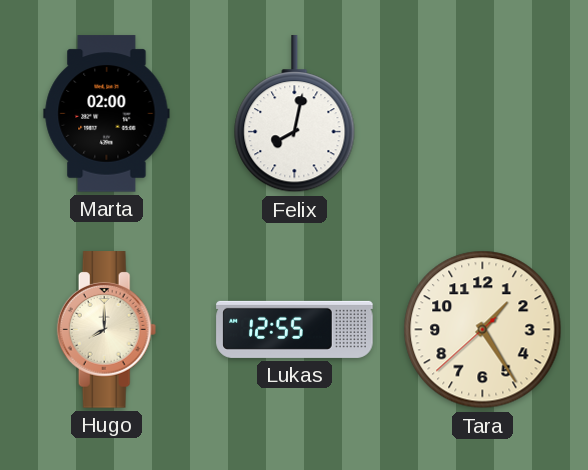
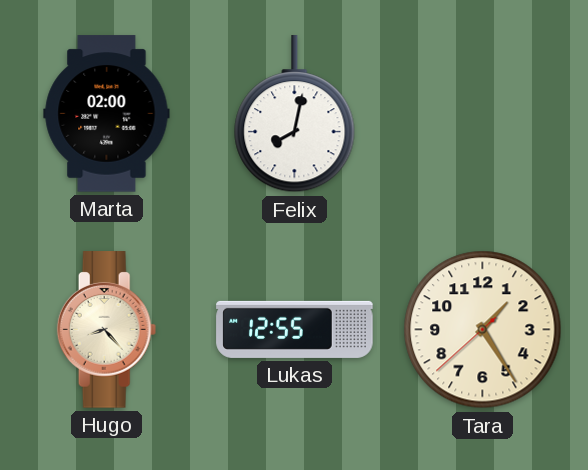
Hugo: 8:00 -> 8:23
